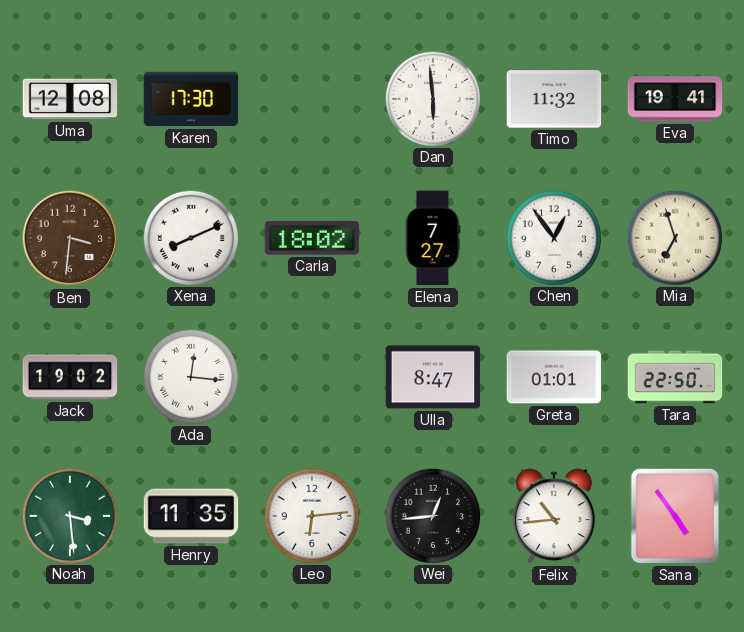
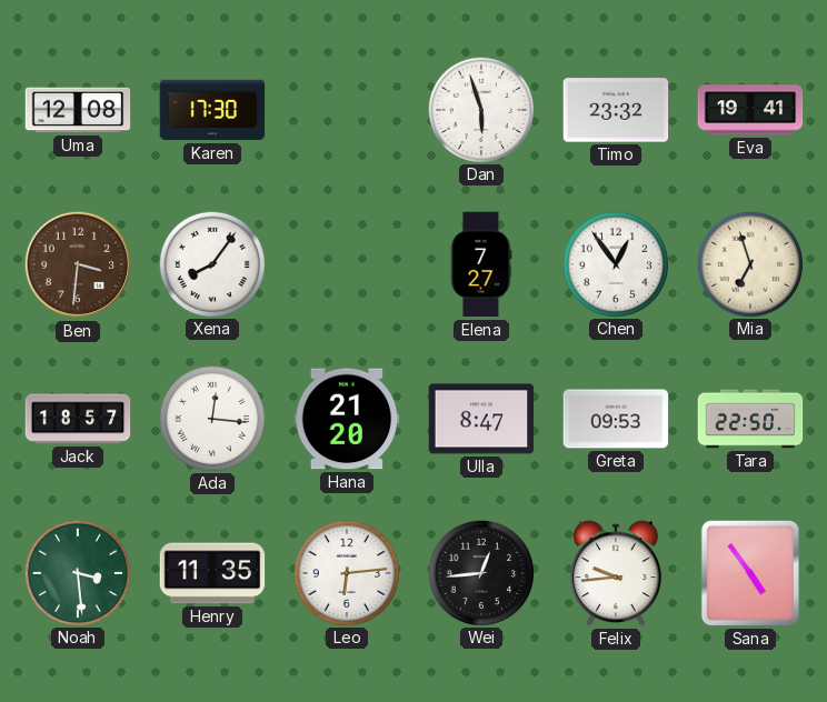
Dan: 5:59 -> 5:57
Timo: 11:32 -> 23:32
Xena: 8:11 -> 8:06
Carla: 18:02 -> none
Jack: 19:02 -> 18:57
Hana: none -> 21:20
Greta: 01:01 -> 09:53
Felix: 10:44 -> 9:44
